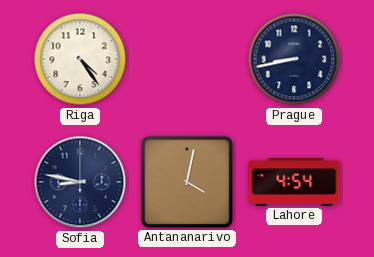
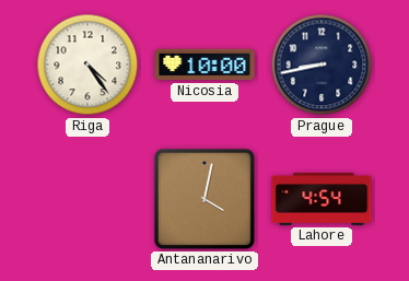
Nicosia: none -> 10:00
Sofia: 8:47 -> none
